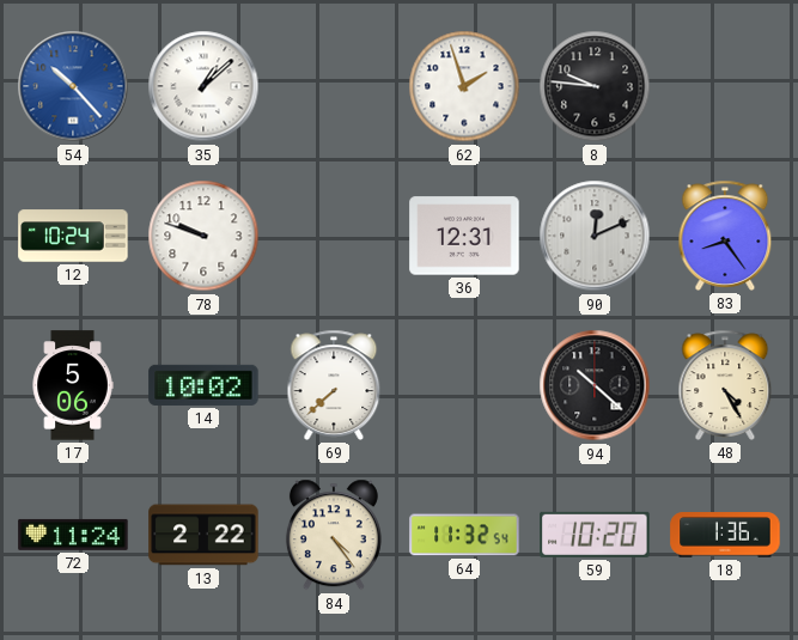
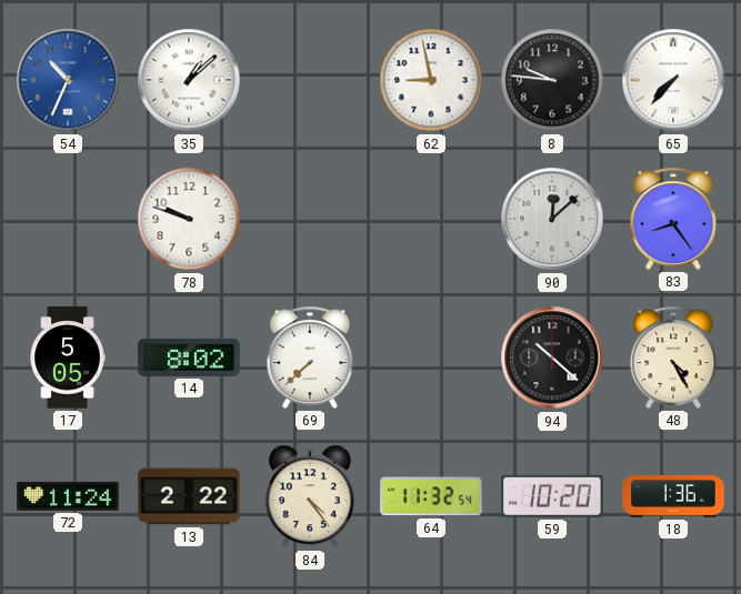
54: 10:23 -> 10:34
62: 1:57 -> 8:58
65: none -> 7:37
12: 10:24 -> none
36: 12:31 -> none
90: 12:11 -> 12:08
17: 5:06 -> 5:05
14: 10:02 -> 8:02
